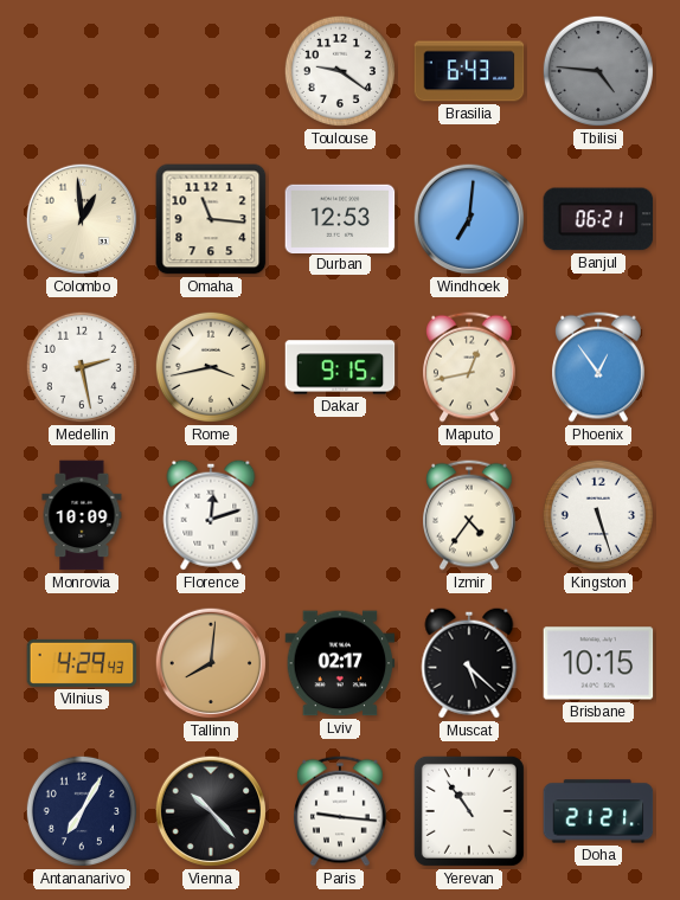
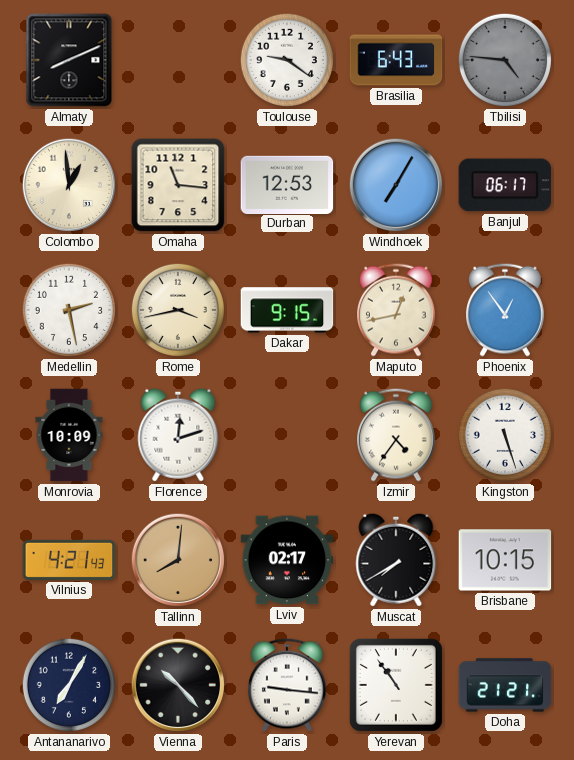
Almaty: none -> 8:11
Windhoek: 7:01 -> 7:05
Banjul: 06:21 -> 06:17
Vilnius: 4:29 -> 4:21
Muscat: 5:22 -> 7:40
